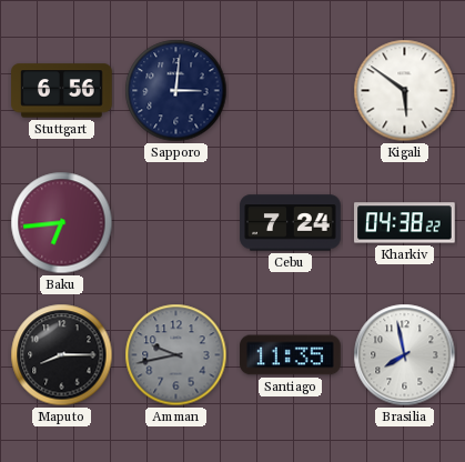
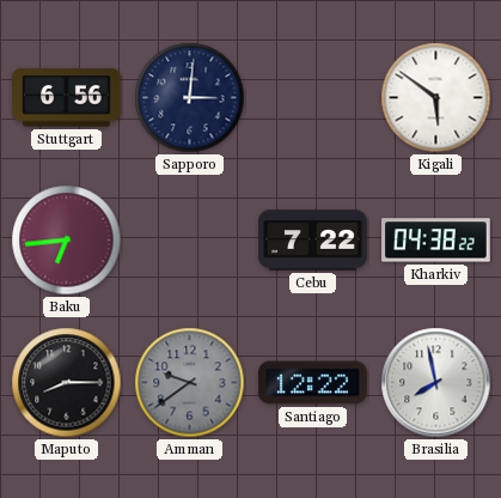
Cebu: 7:24 -> 7:22
Amman: 9:43 -> 9:39
Santiago: 11:35 -> 12:22
